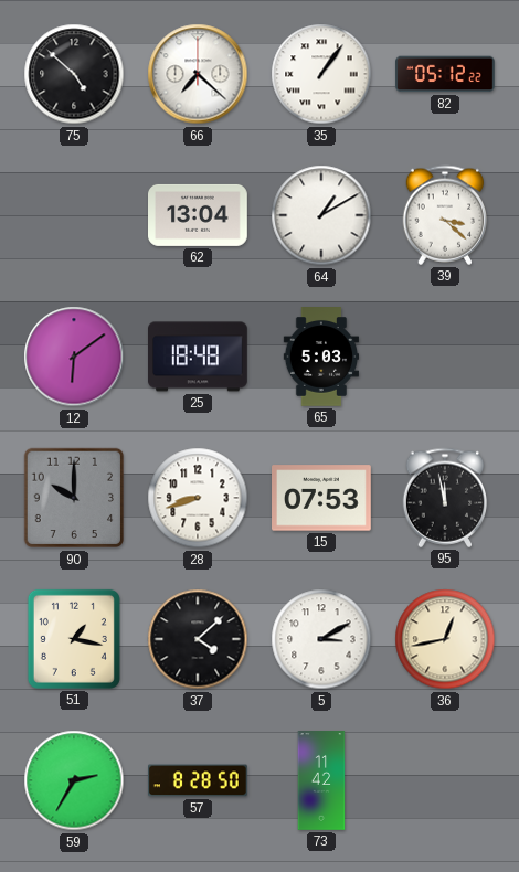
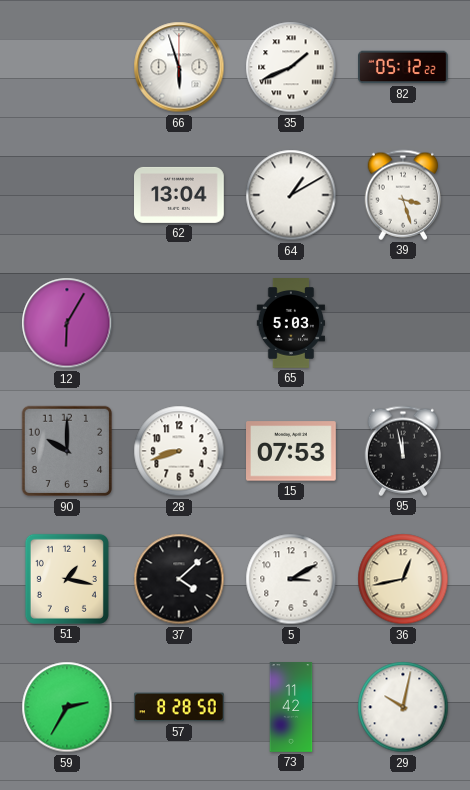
75: 4:52 -> none
66: 7:22 -> 5:57
35: 1:06 -> 1:41
39: 3:22 -> 3:27
12: 6:09 -> 6:05
25: 18:48 -> none
29: none -> 10:02
